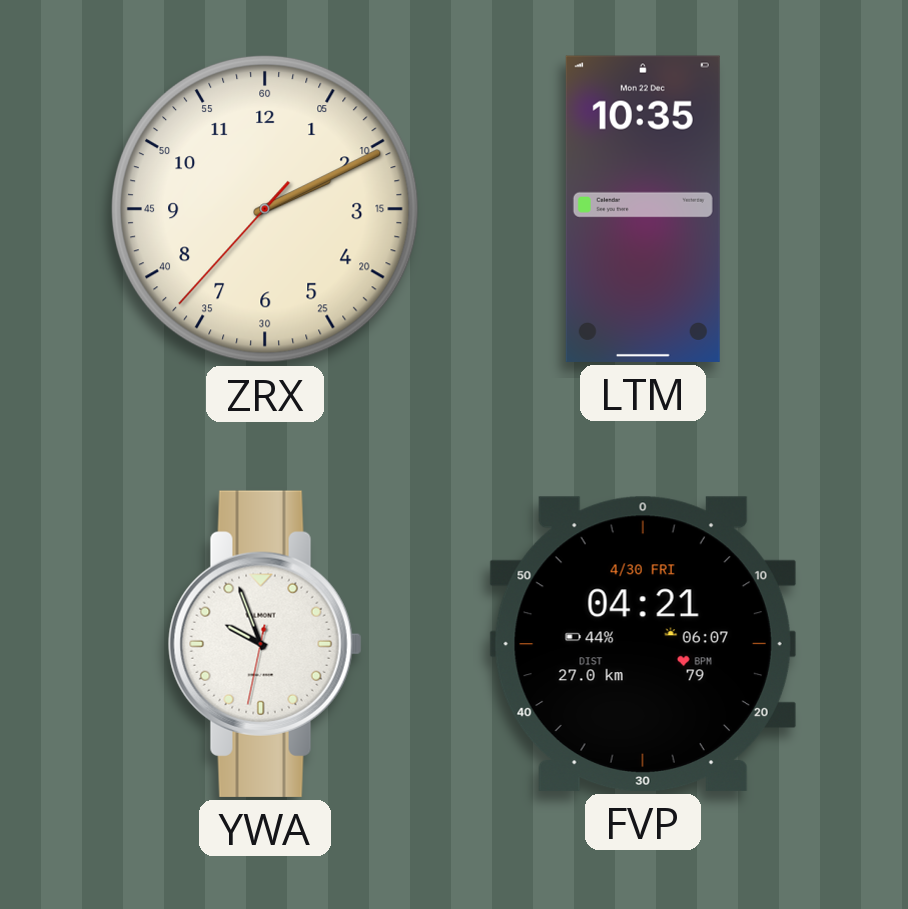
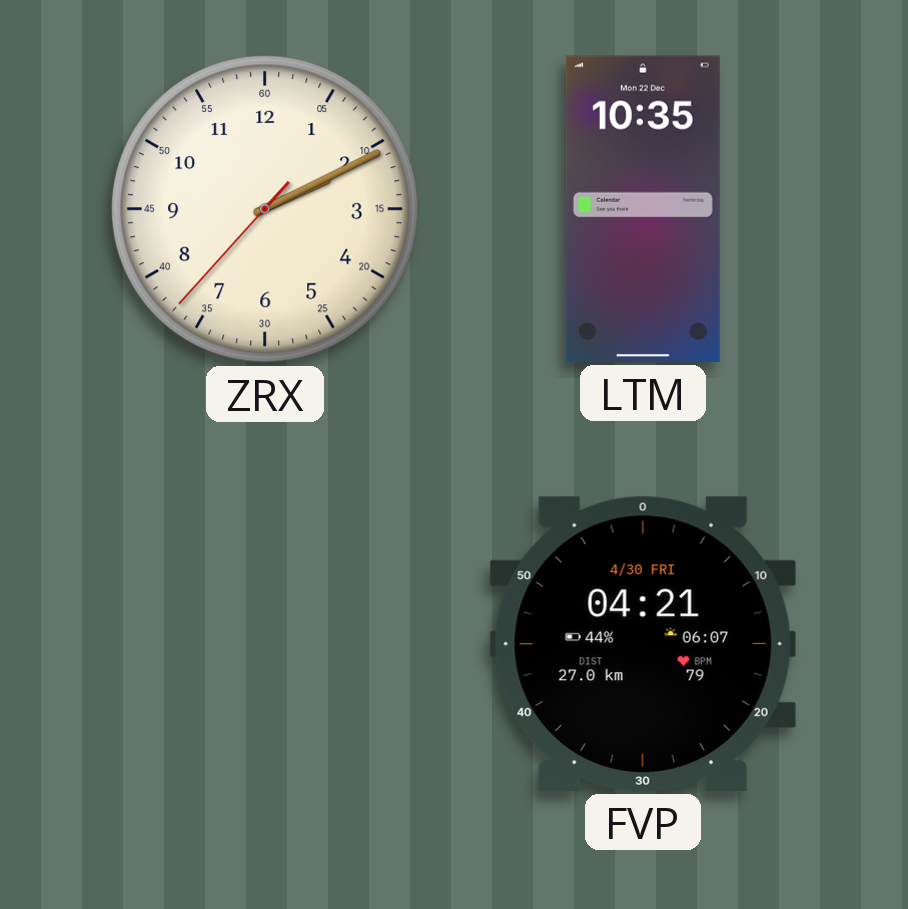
YWA: 9:56 -> none
